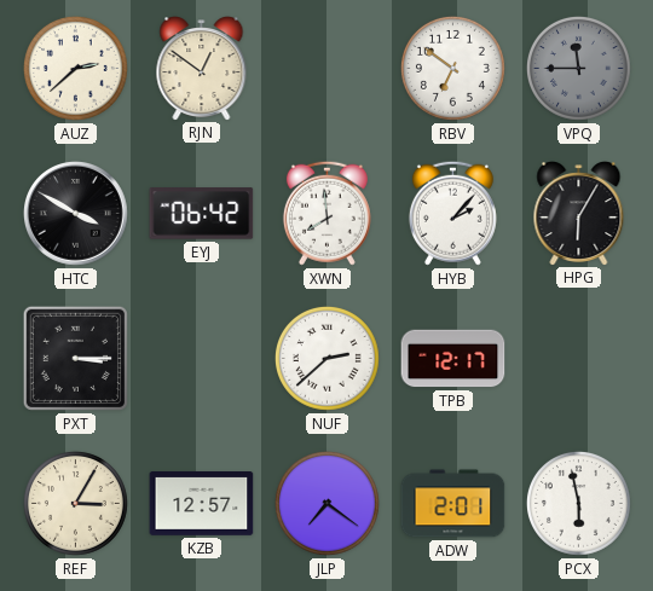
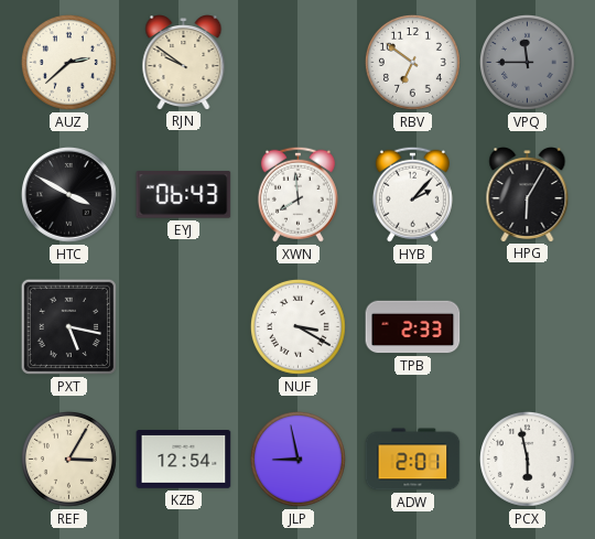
RJN: 12:51 -> 9:51
EYJ: 06:42 -> 06:43
PXT: 3:15 -> 5:17
NUF: 2:38 -> 3:20
TPB: 12:17 -> 2:33
KZB: 12:57 -> 12:54
JLP: 7:21 -> 8:58
